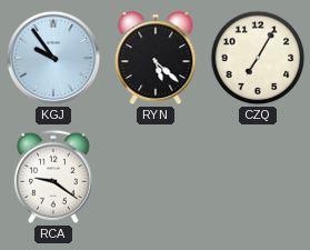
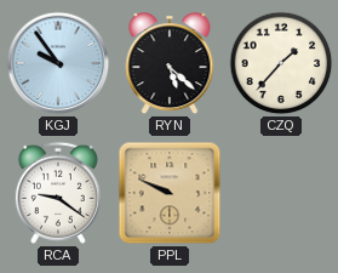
CZQ: 7:05 -> 1:37
PPL: none -> 9:49
